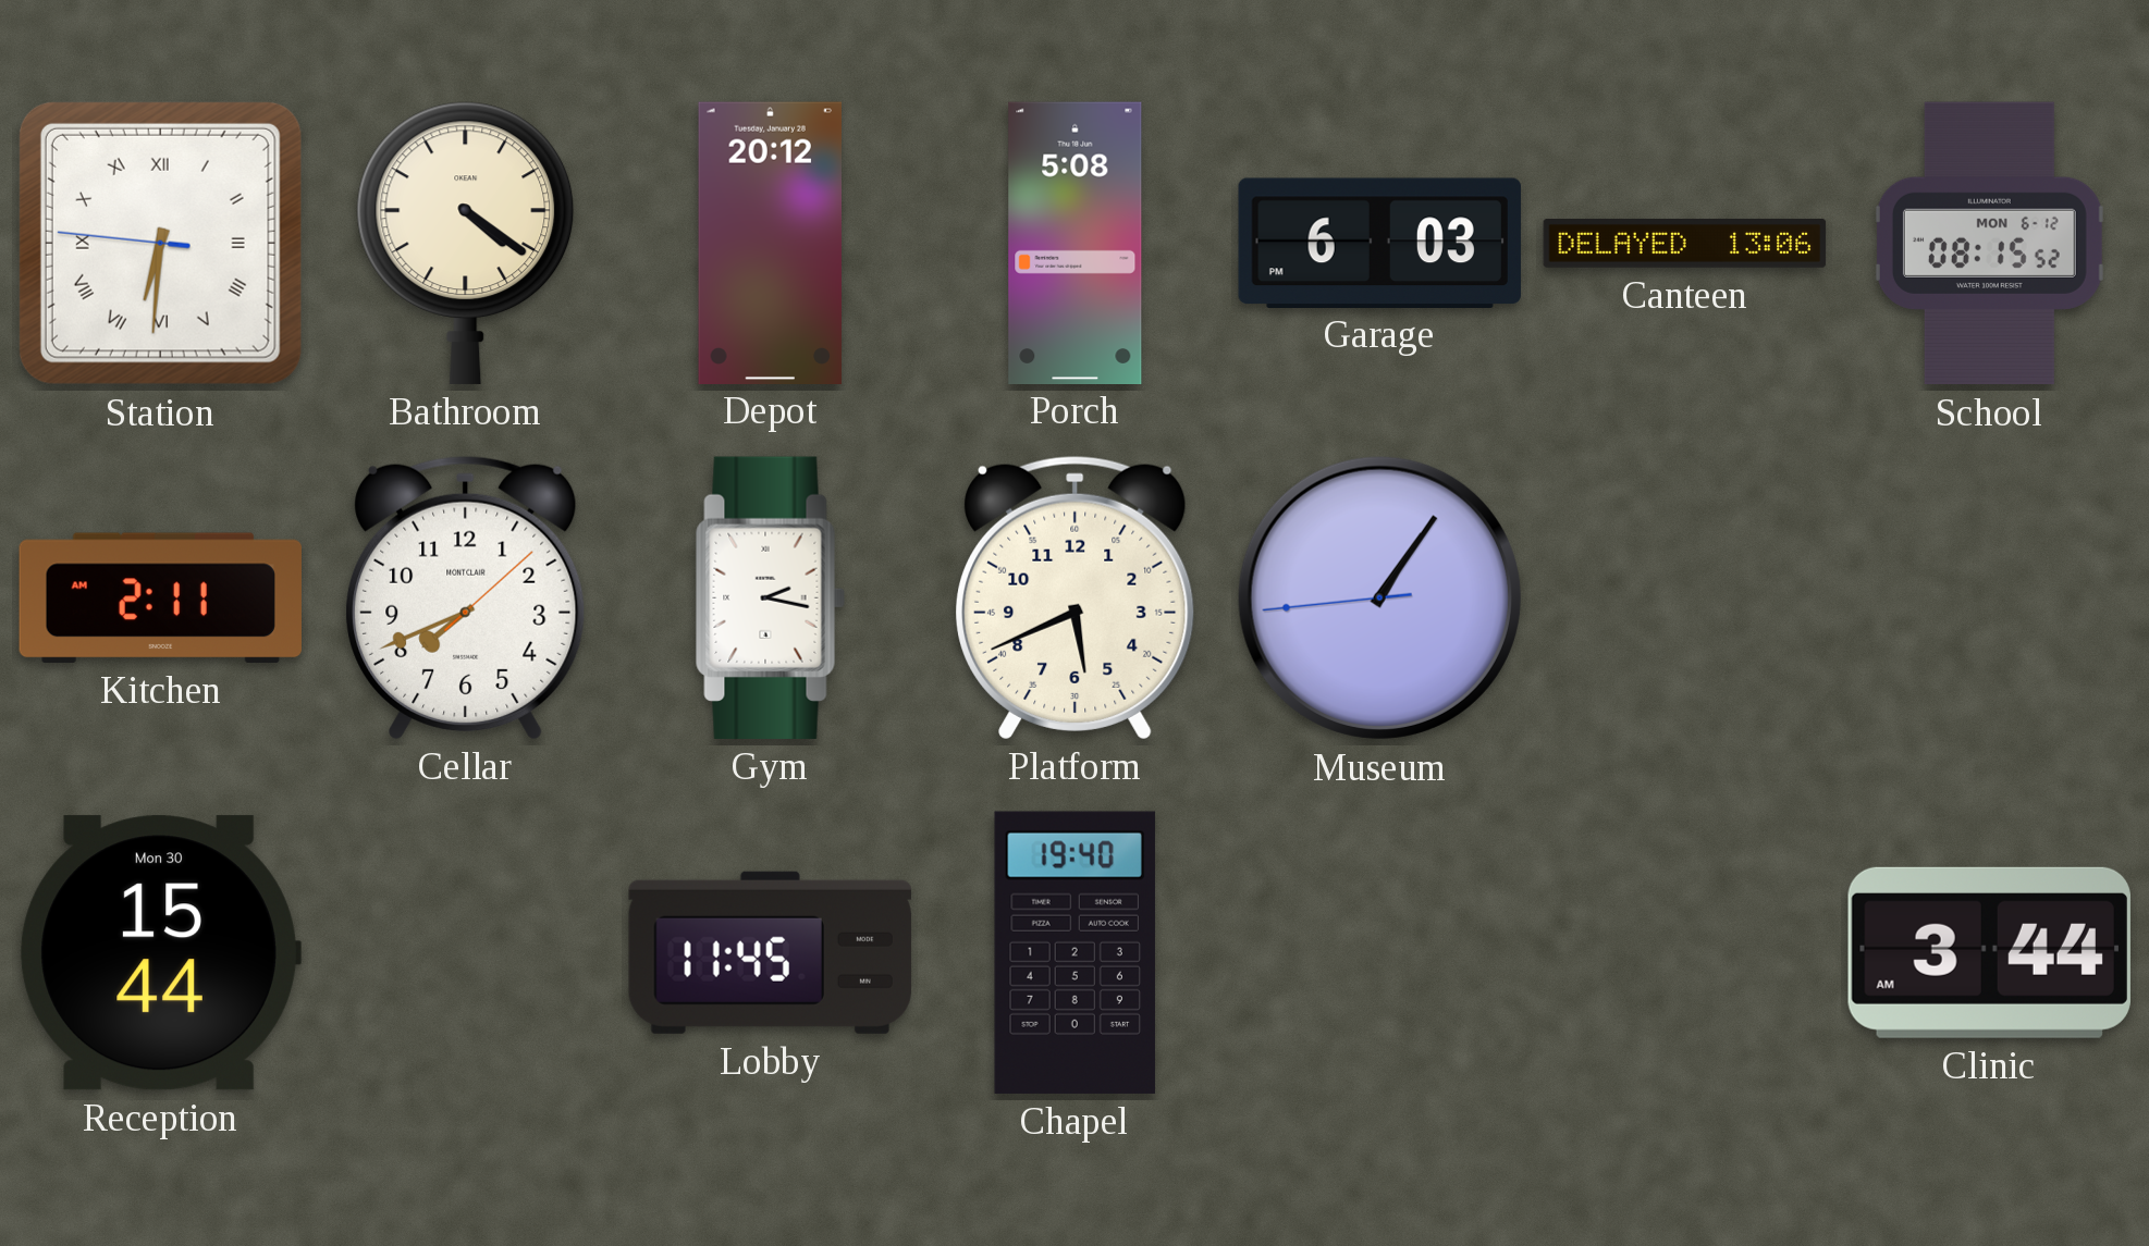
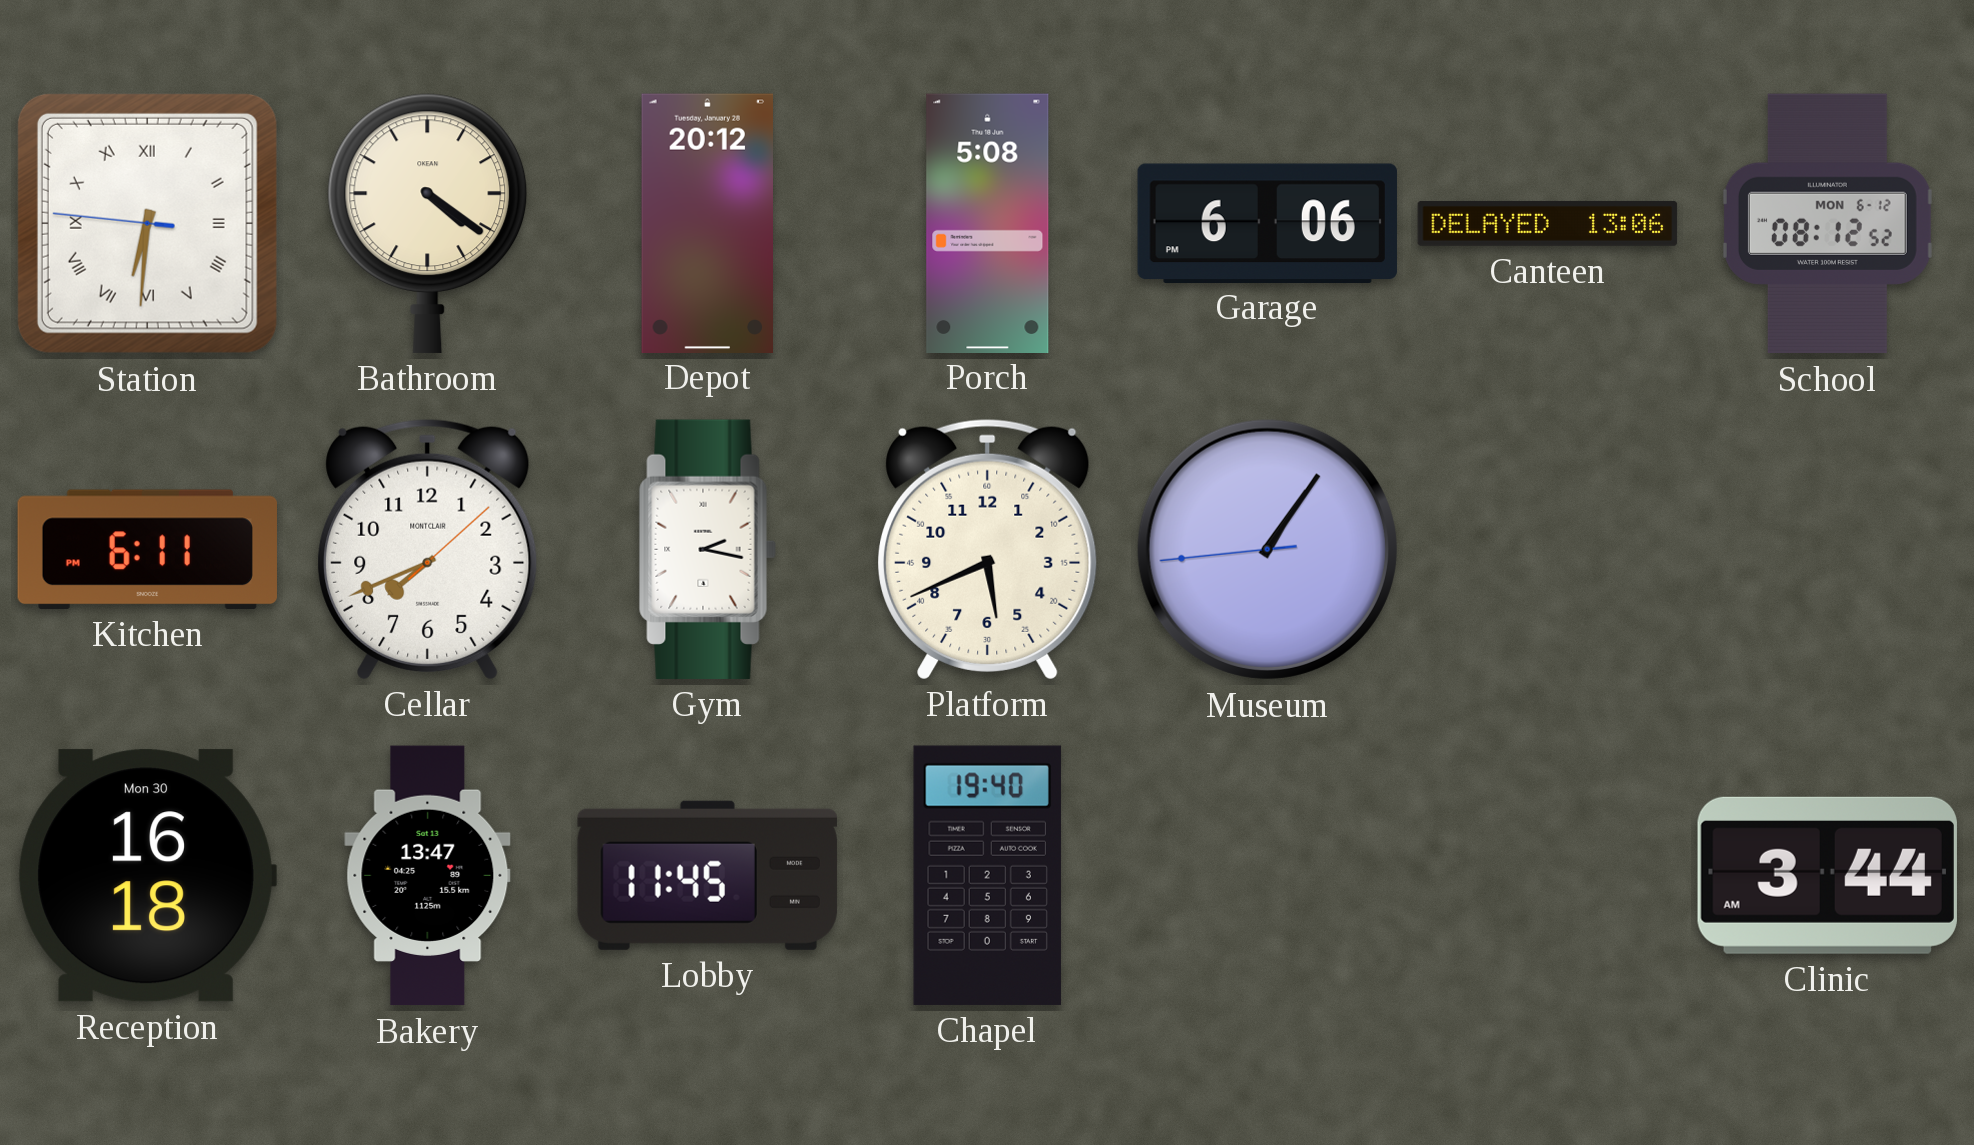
Garage: 6:03 -> 6:06
School: 08:15 -> 08:12
Kitchen: 2:11 -> 6:11
Reception: 15:44 -> 16:18
Bakery: none -> 13:47
